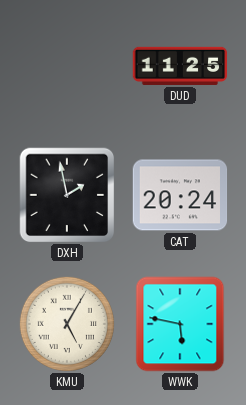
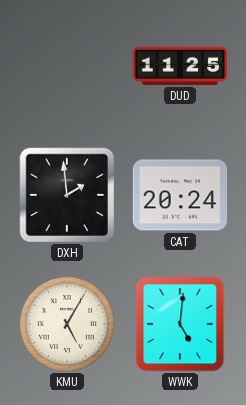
DXH: 1:58 -> 1:59
WWK: 5:47 -> 5:01
